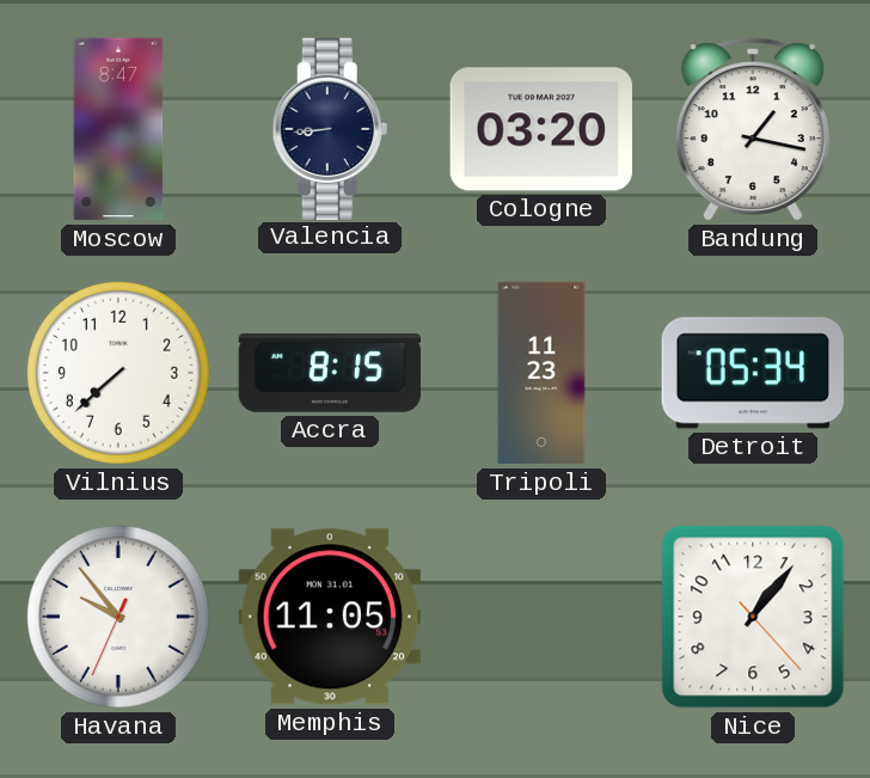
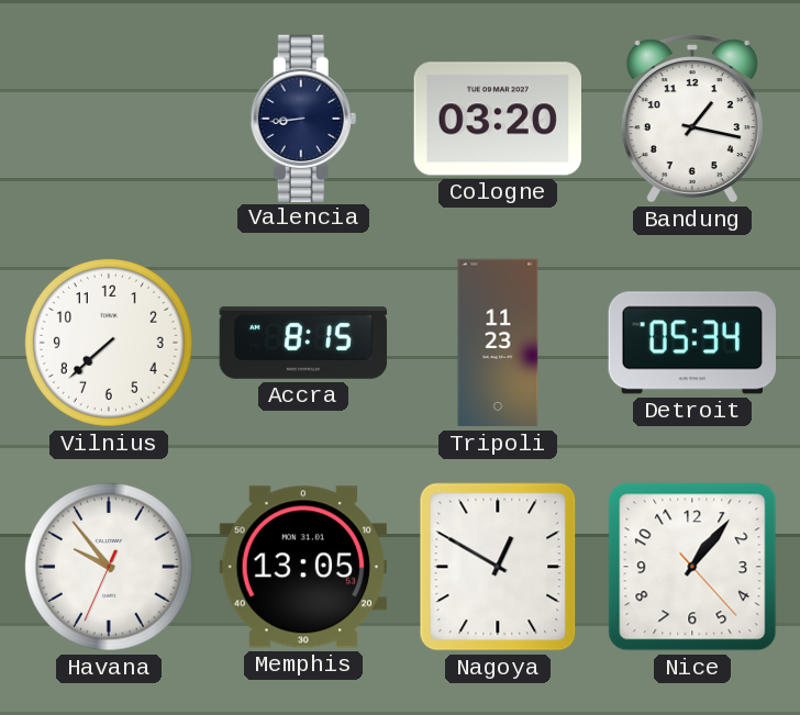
Moscow: 8:47 -> none
Memphis: 11:05 -> 13:05
Nagoya: none -> 12:50
